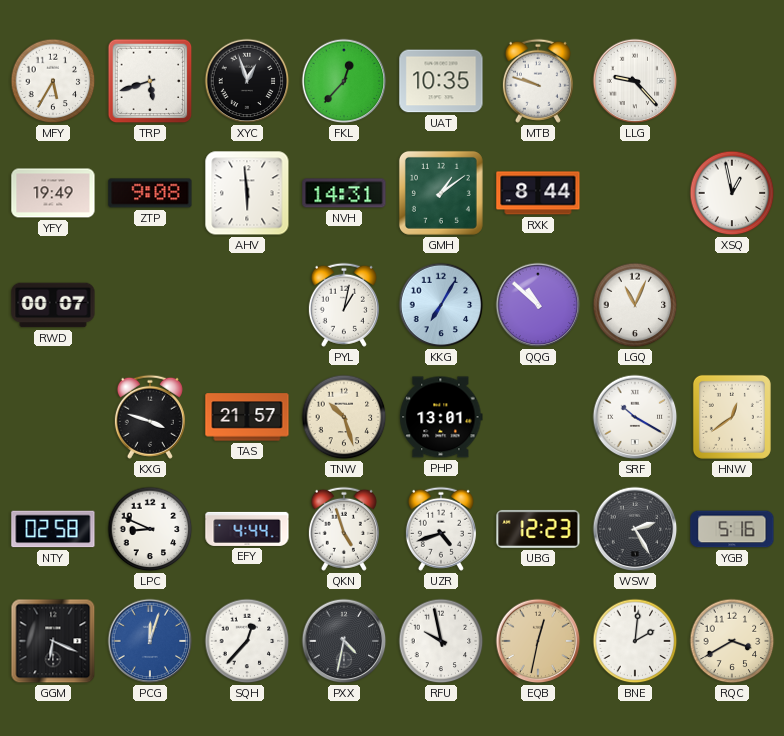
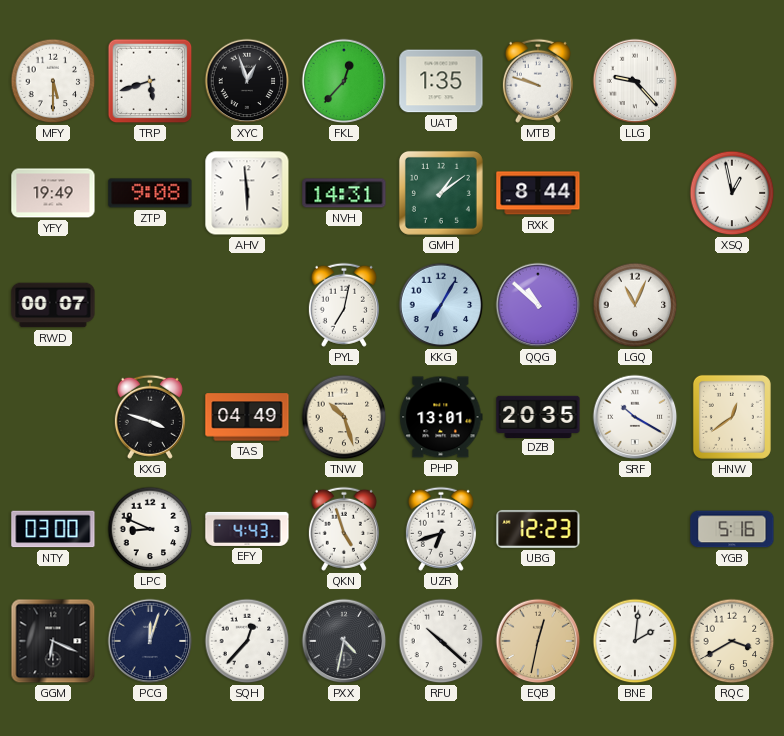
MFY: 5:35 -> 5:30
UAT: 10:35 -> 1:35
PYL: 1:02 -> 7:02
TAS: 21:57 -> 04:49
DZB: none -> 20:35
NTY: 02:58 -> 03:00
EFY: 4:44 -> 4:43
UZR: 4:42 -> 6:42
WSW: 2:25 -> none
PCG dial: blue -> navy
RFU: 9:58 -> 10:22
